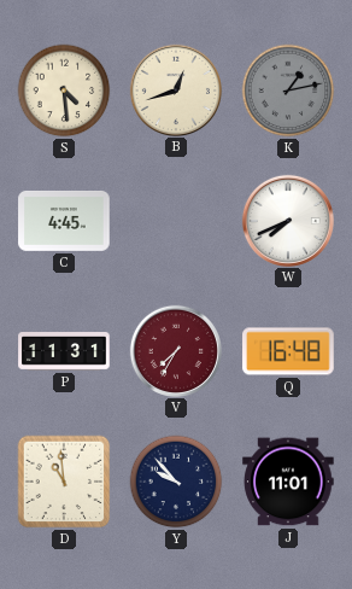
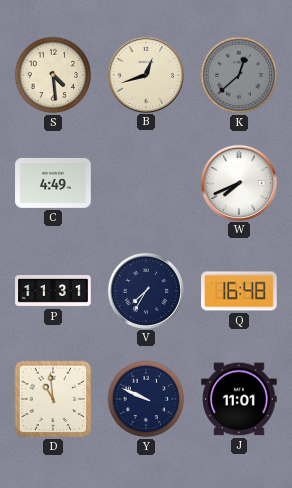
K: 1:13 -> 12:38
C: 4:45 -> 4:49
V dial: burgundy -> navy
Y: 9:53 -> 9:49
